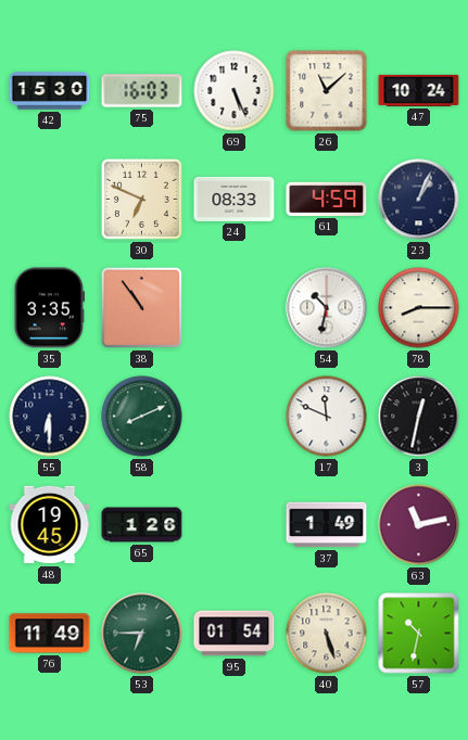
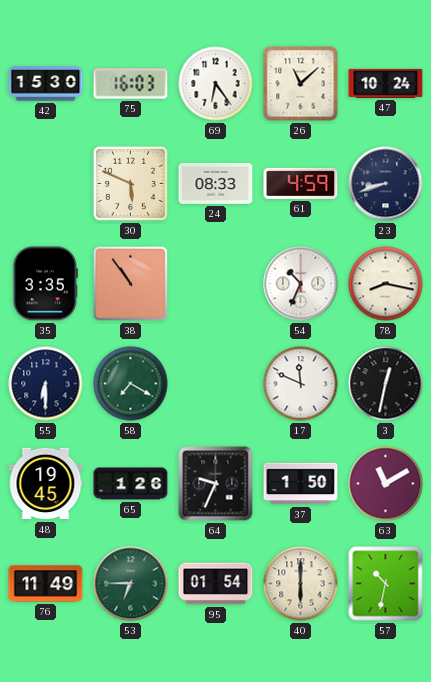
69: 5:26 -> 6:24
30: 6:49 -> 5:49
23: 1:04 -> 8:42
54: 10:32 -> 10:34
78: 8:15 -> 8:17
58: 8:11 -> 7:20
64: none -> 9:34
37: 1:49 -> 1:50
63: 11:13 -> 11:10
40: 5:27 -> 6:00
